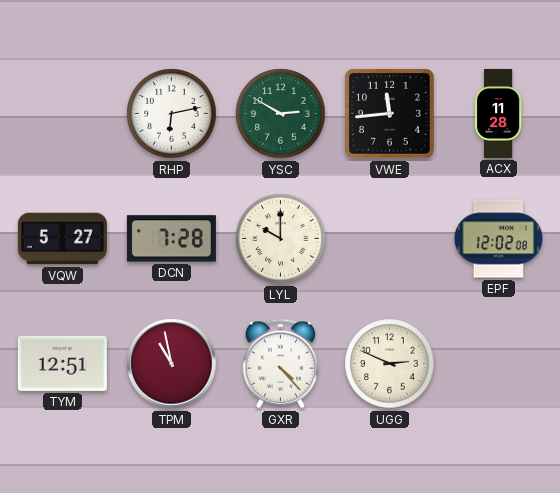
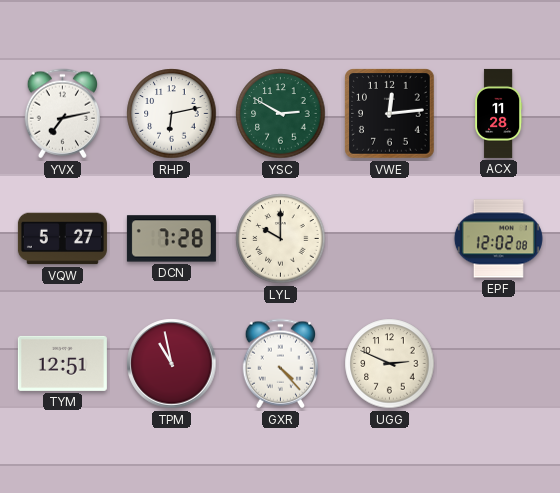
YVX: none -> 7:13
VWE: 11:44 -> 12:14
